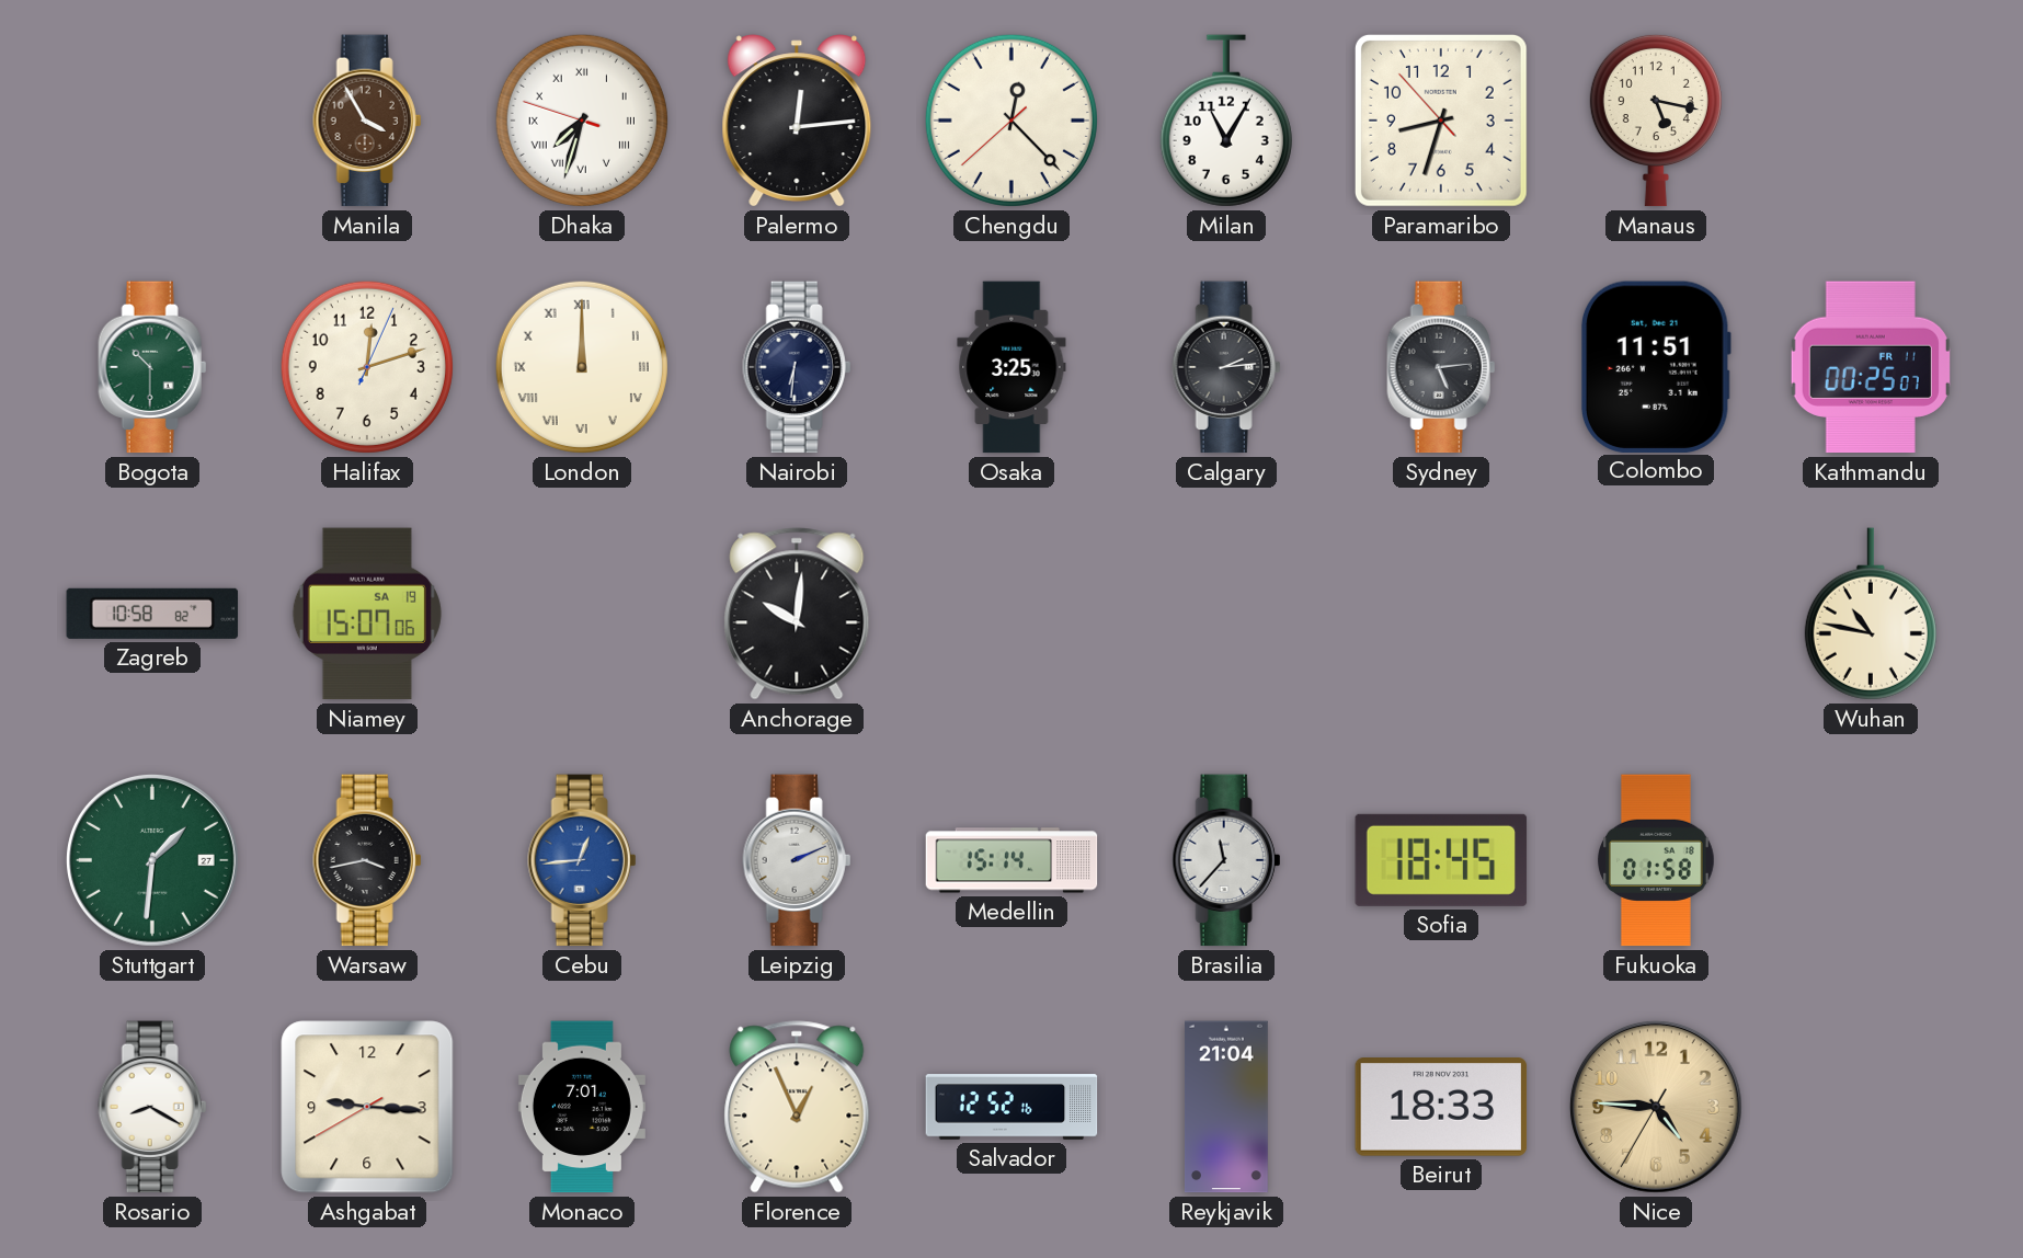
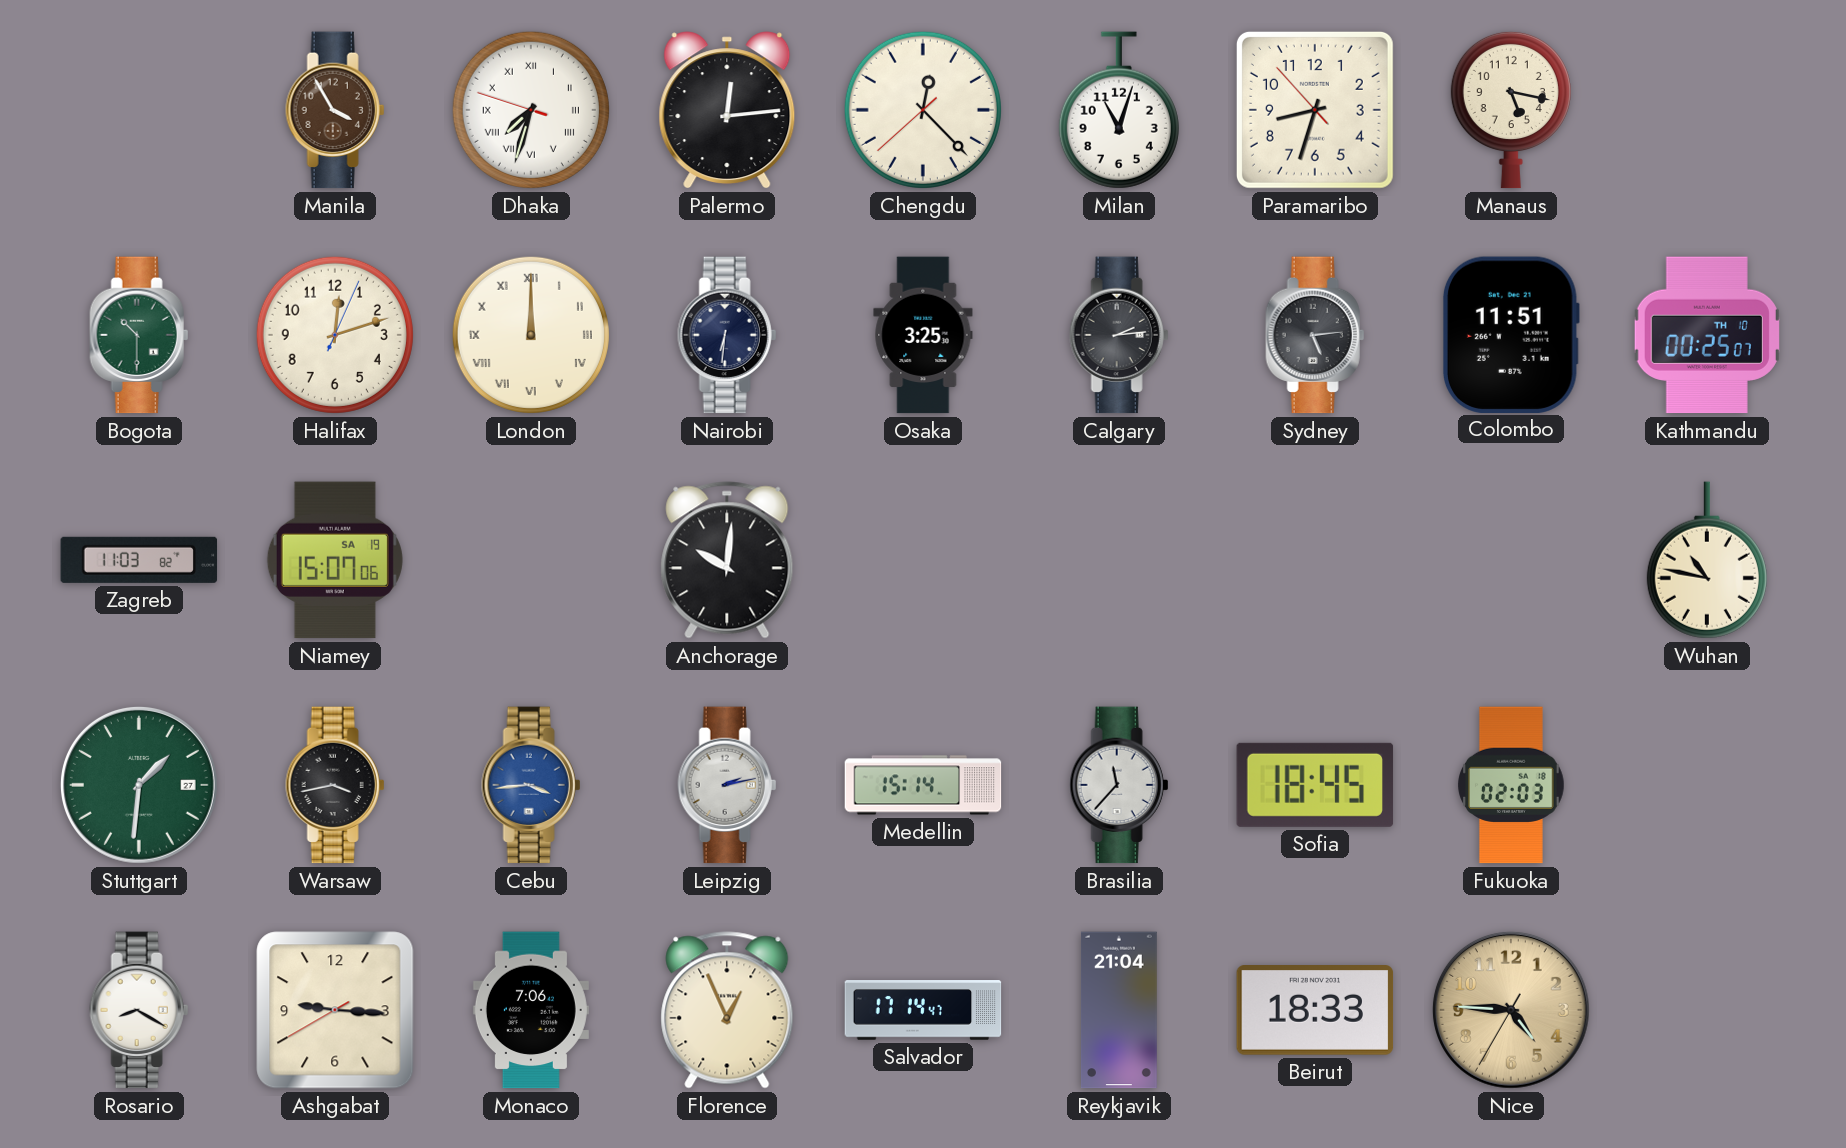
Milan: 11:05 -> 11:03
Kathmandu date: FR 11 -> TH 10
Zagreb: 10:58 -> 11:03
Cebu: 12:44 -> 3:44
Leipzig: 2:11 -> 2:13
Fukuoka: 01:58 -> 02:03
Monaco: 7:01 -> 7:06
Salvador: 12:52 -> 17:14
